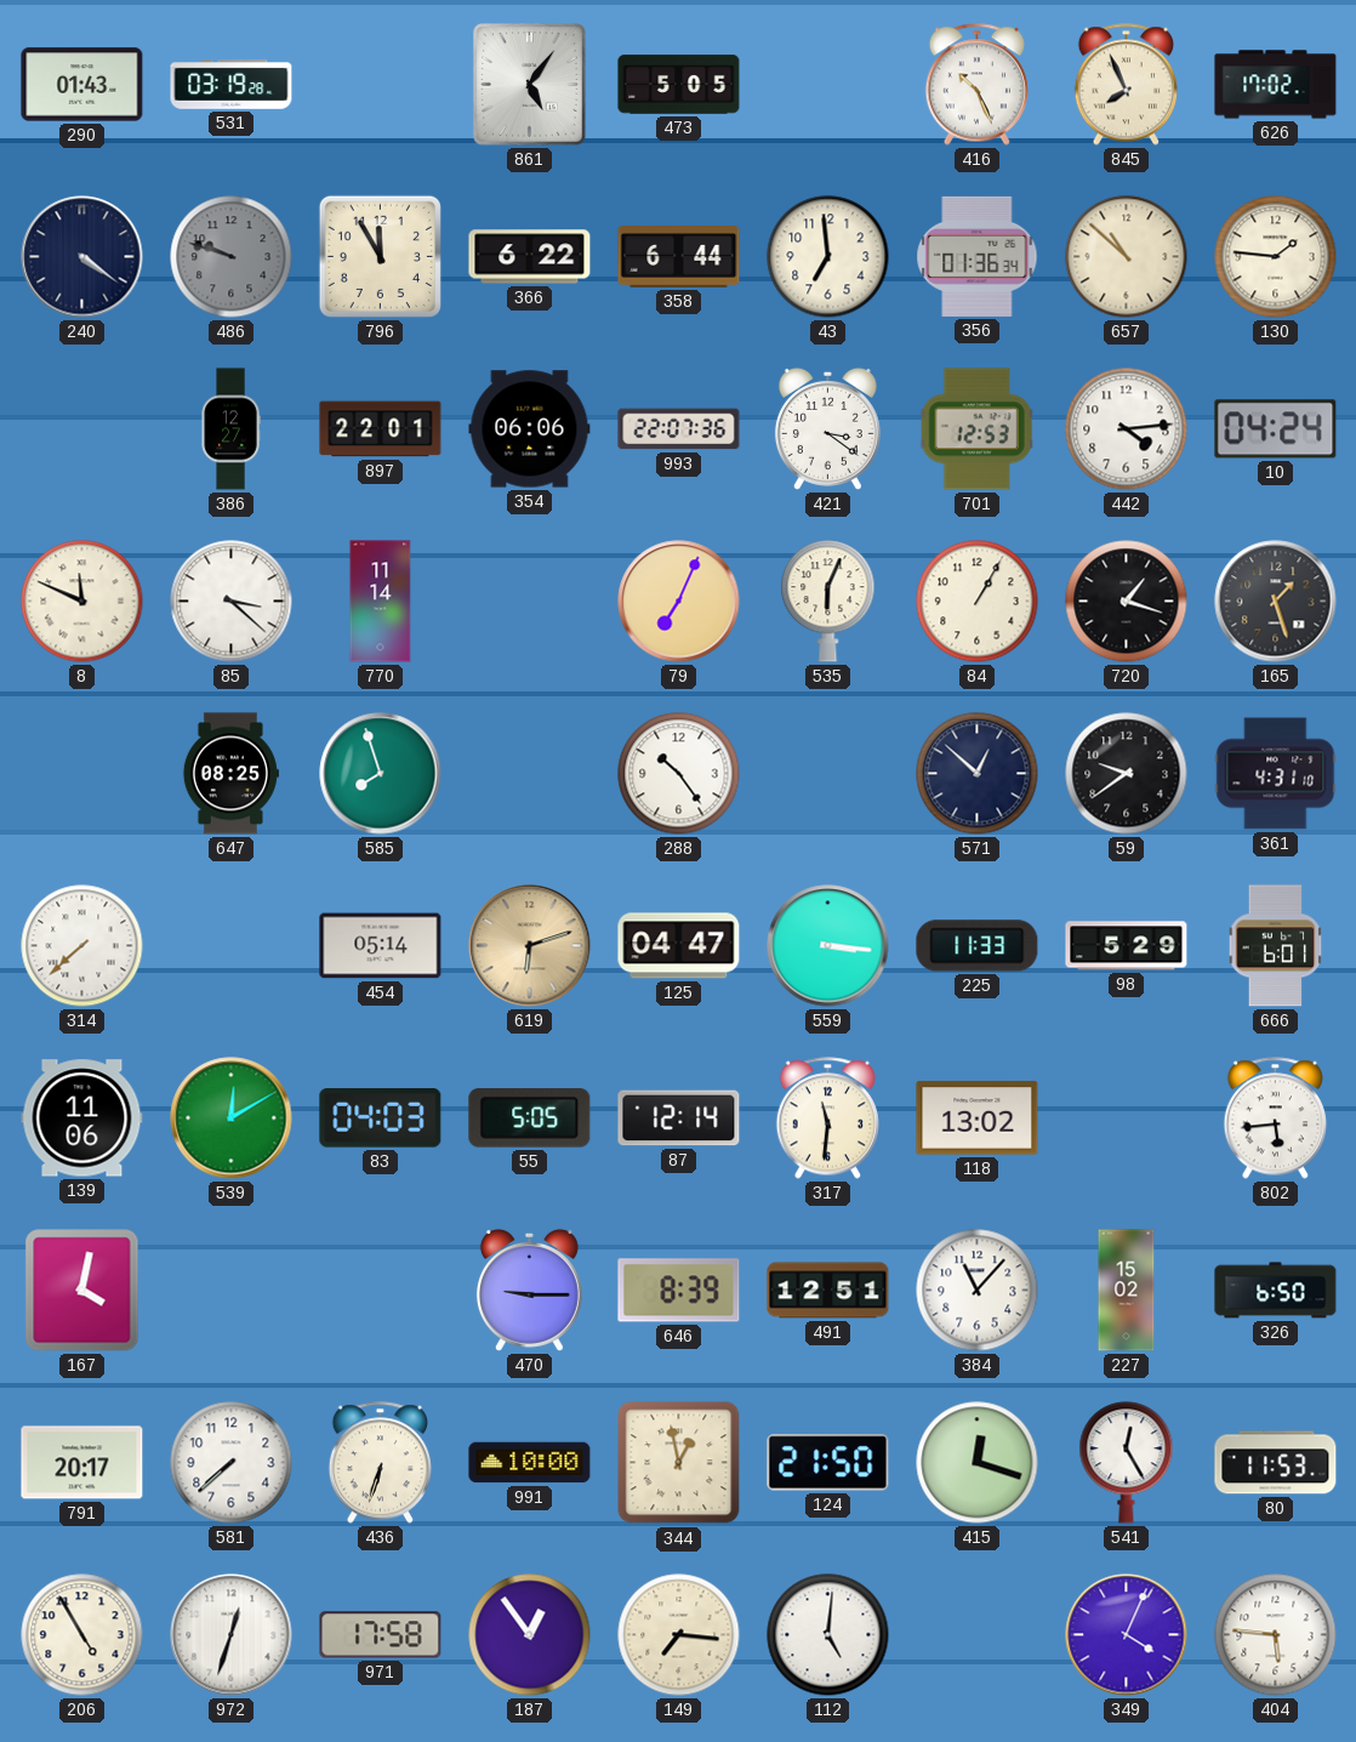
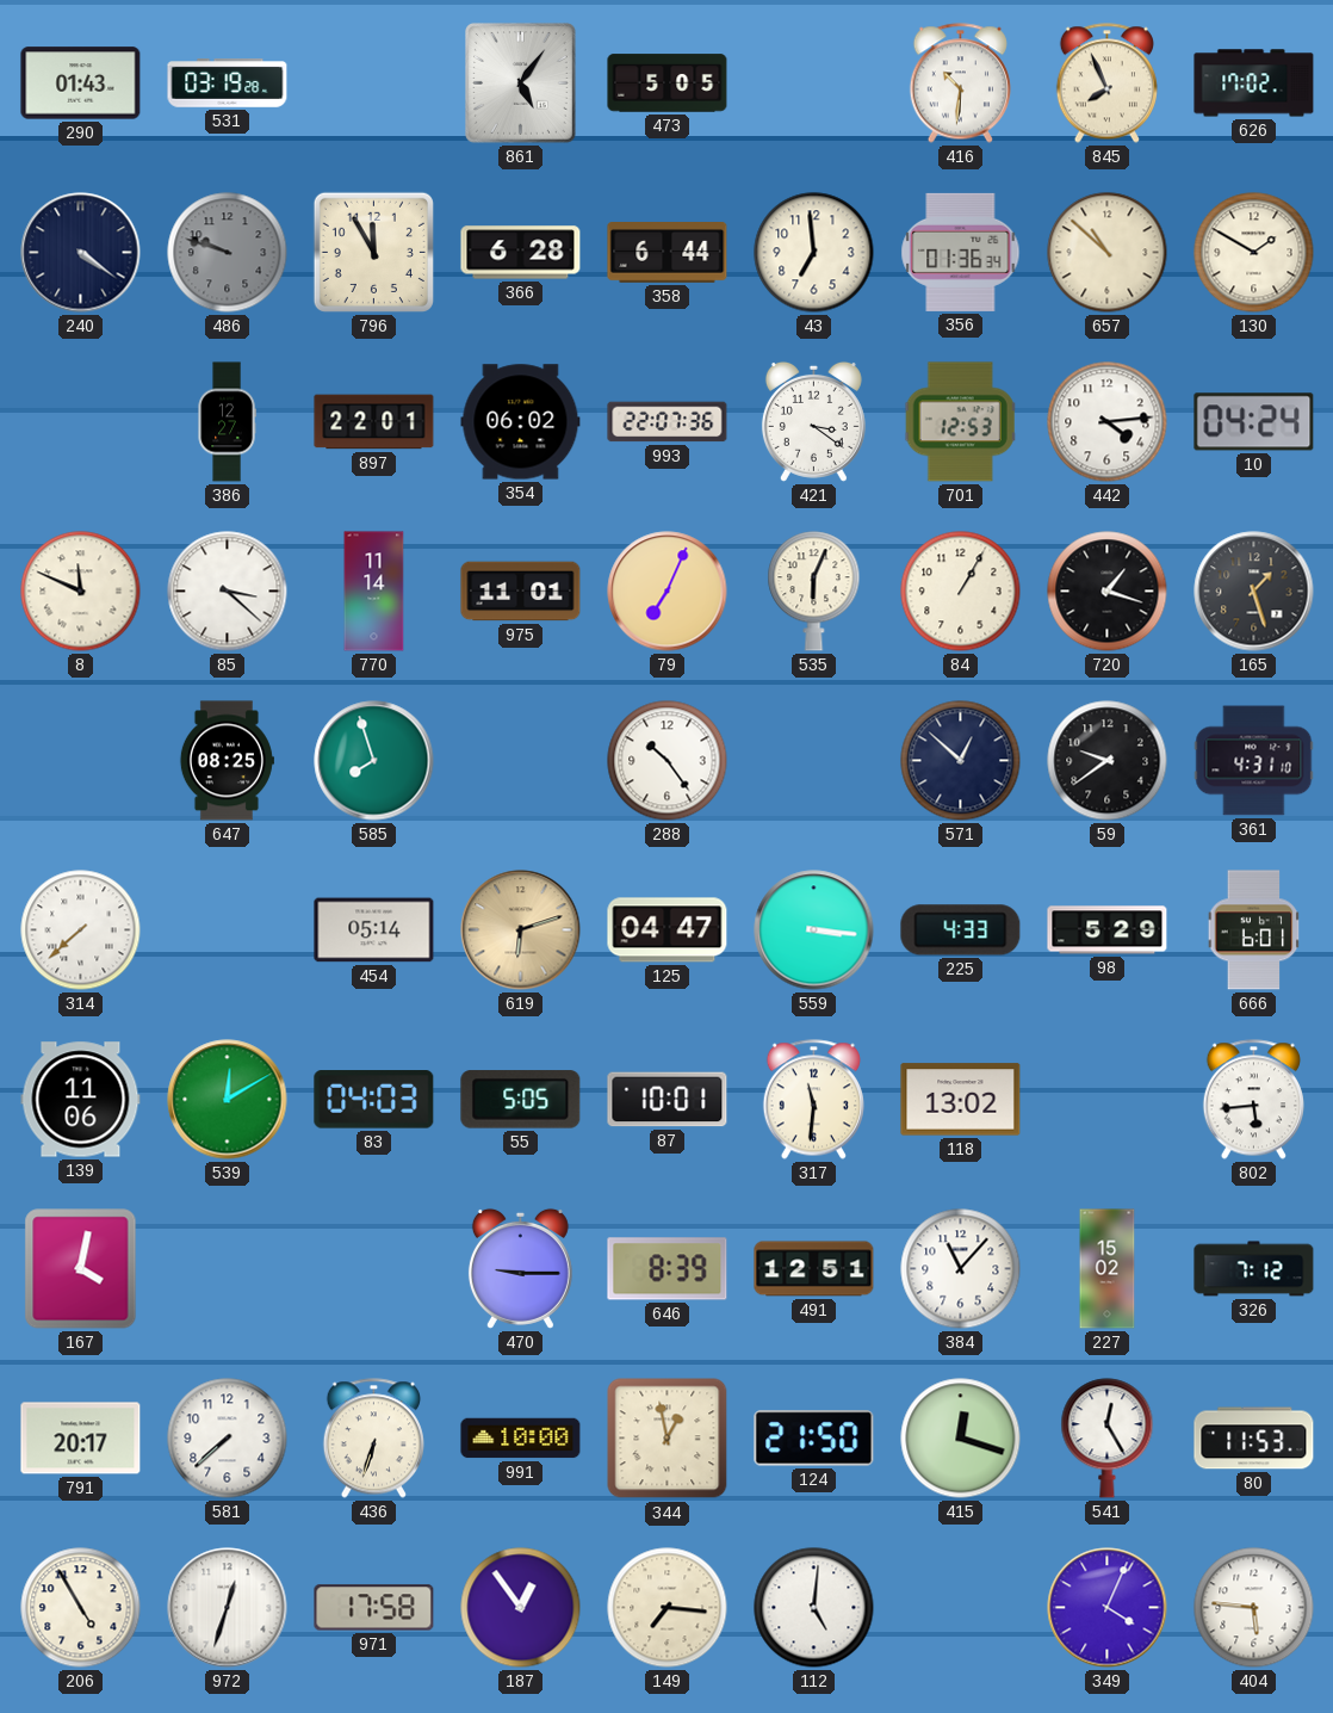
416: 10:26 -> 10:31
366: 6:22 -> 6:28
130: 1:46 -> 1:50
354: 06:06 -> 06:02
975: none -> 11:01
225: 11:33 -> 4:33
87: 12:14 -> 10:01
326: 6:50 -> 7:12
